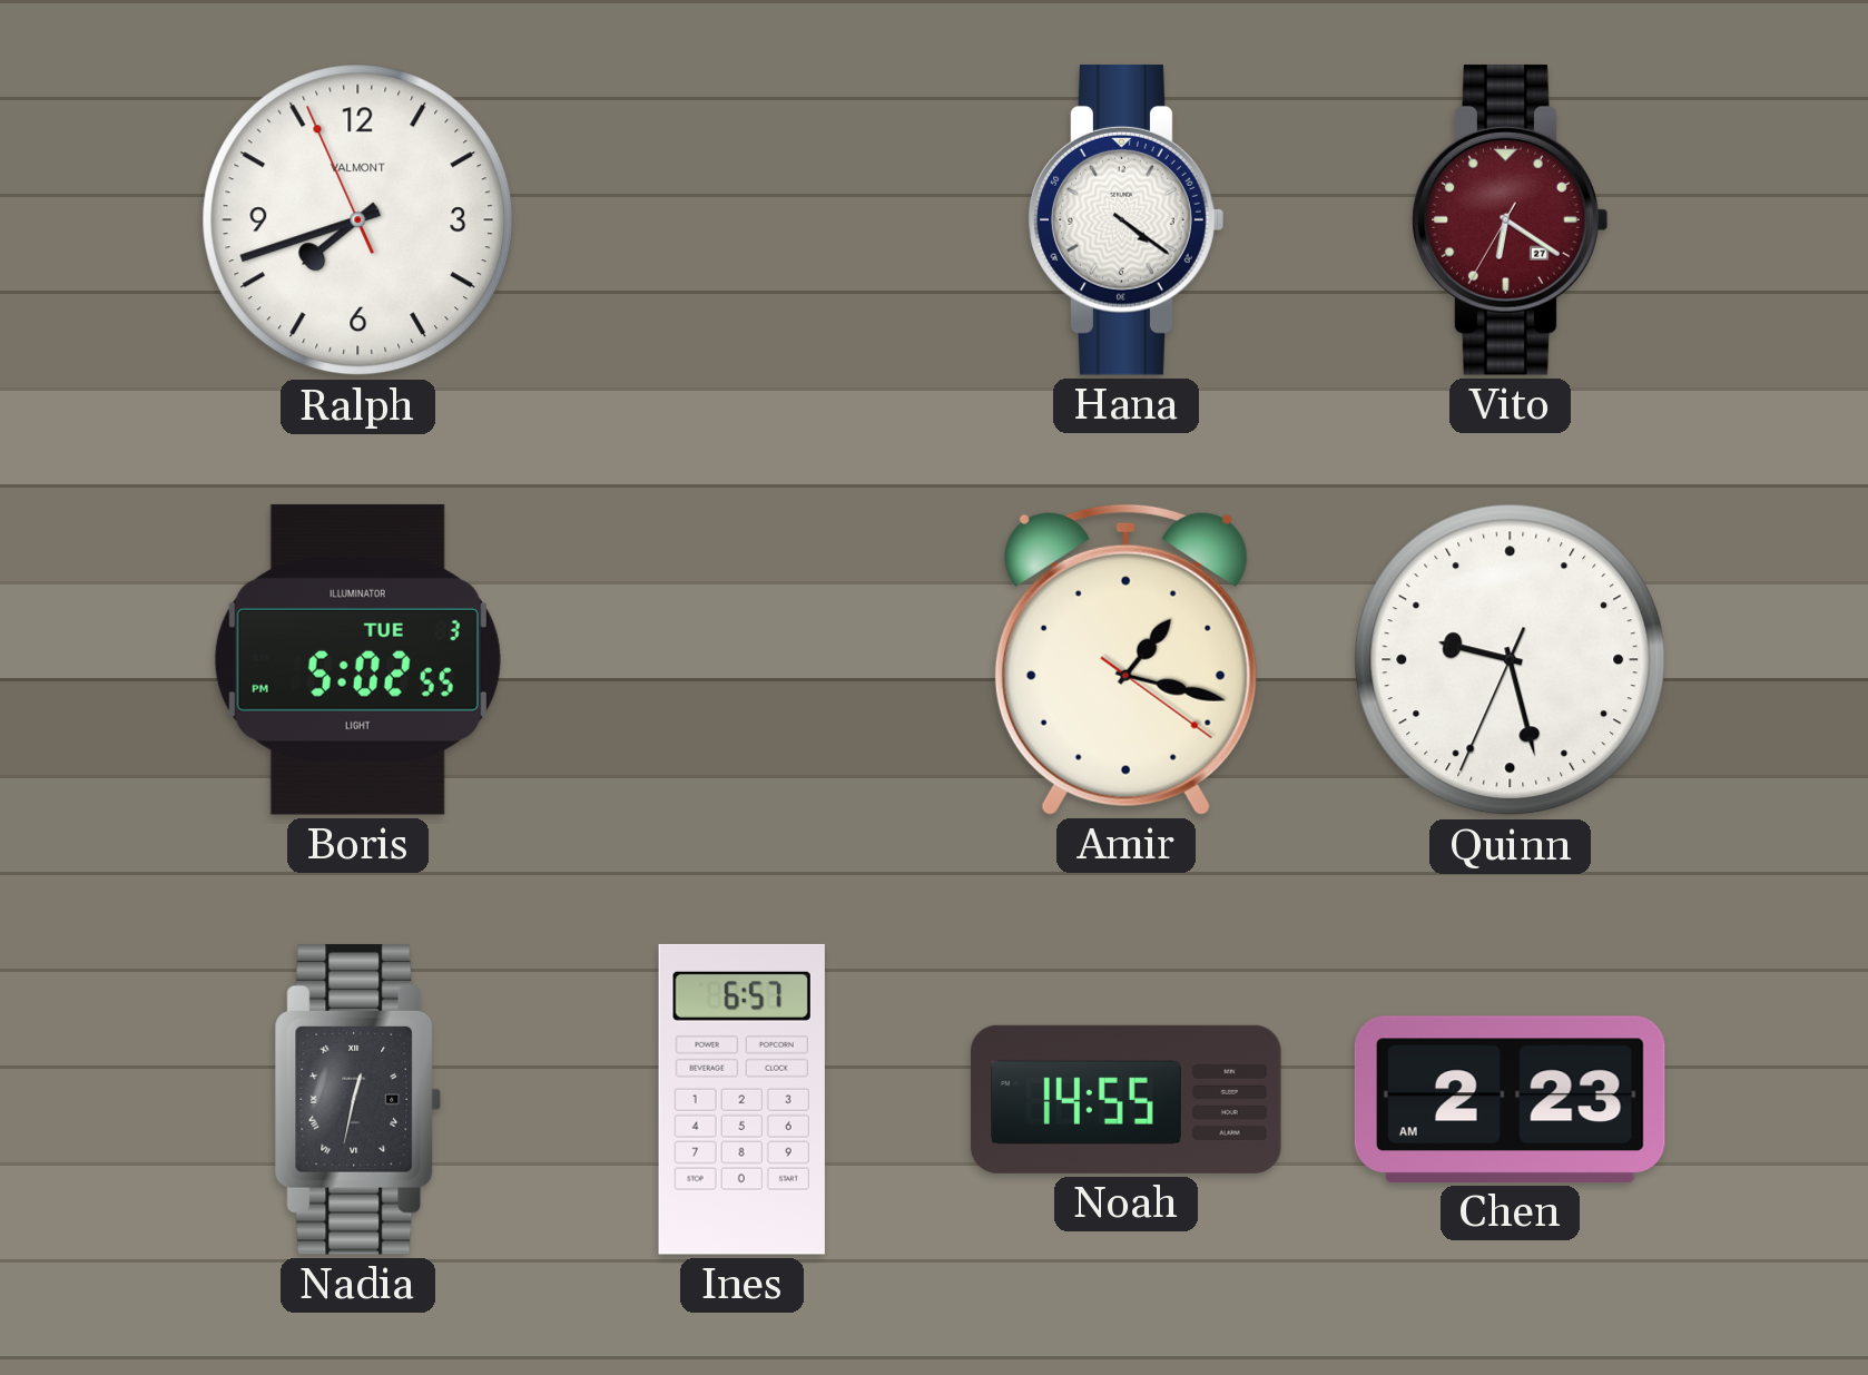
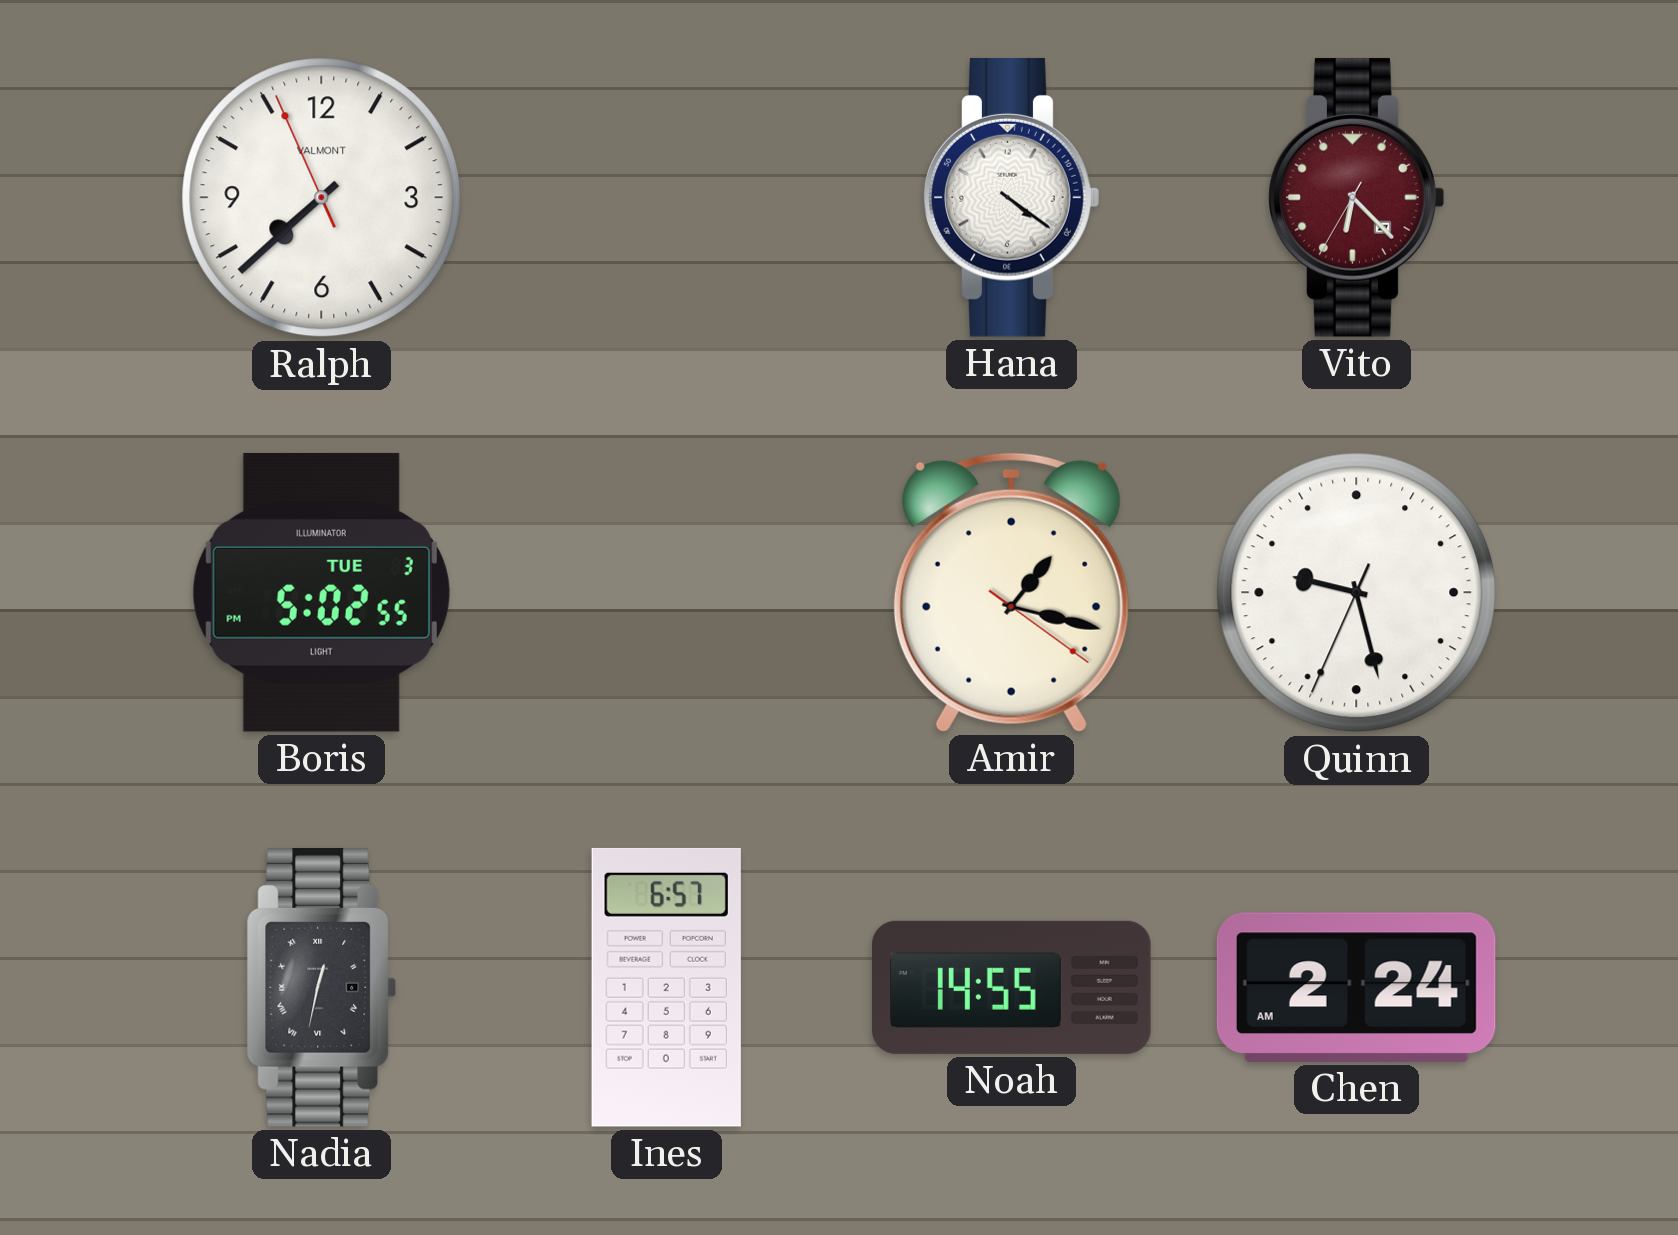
Ralph: 7:41 -> 7:37
Vito: 6:20 -> 6:22
Chen: 2:23 -> 2:24
